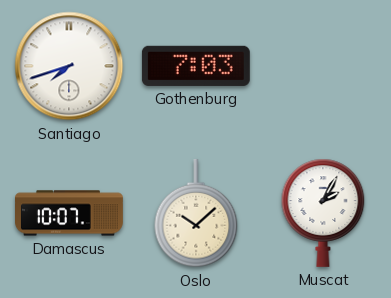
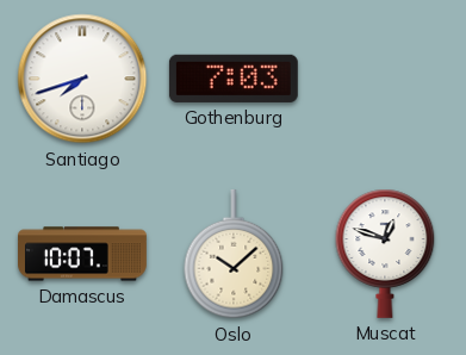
Muscat: 2:05 -> 12:48
